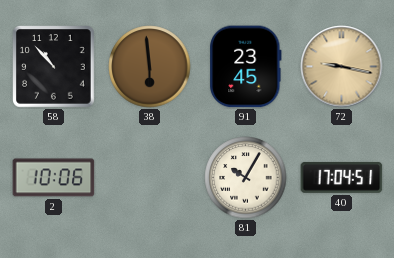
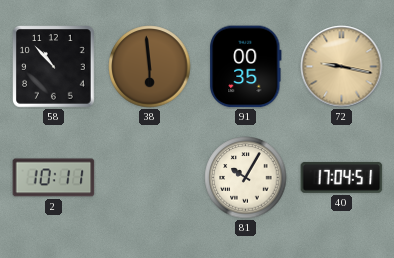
91: 23:45 -> 00:35
2: 10:06 -> 10:11
